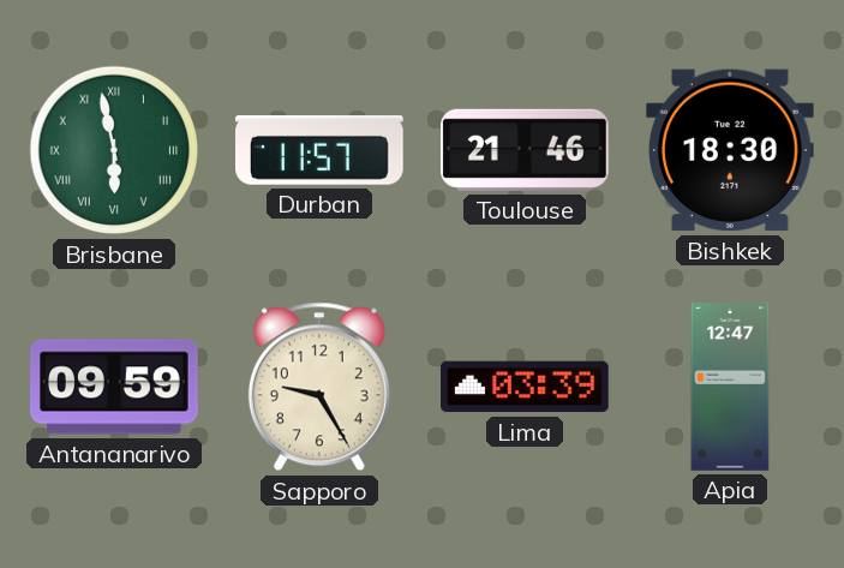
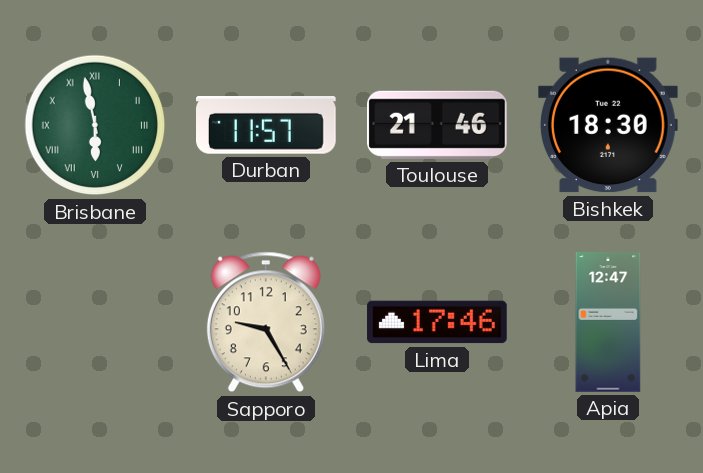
Antananarivo: 09:59 -> none
Lima: 03:39 -> 17:46
